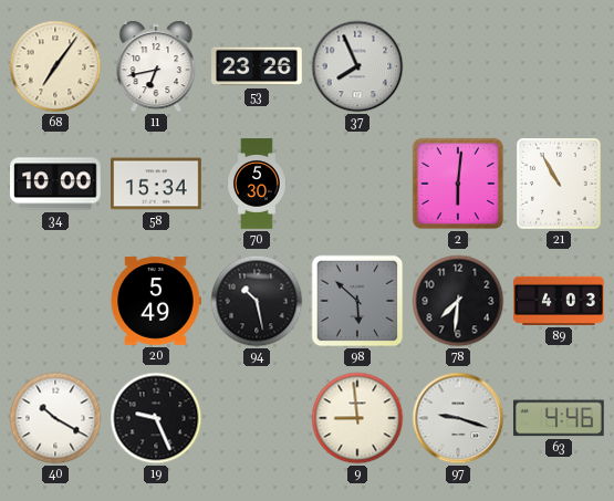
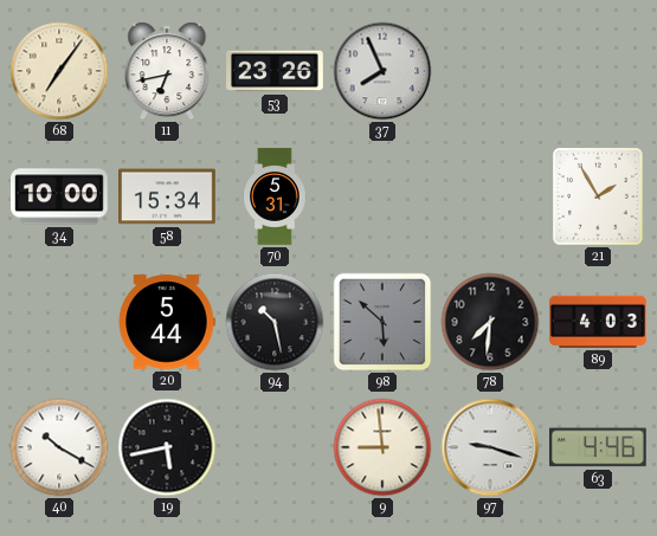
70: 5:30 -> 5:31
2: 6:01 -> none
21: 10:55 -> 1:55
20: 5:49 -> 5:44
19: 9:26 -> 5:43
